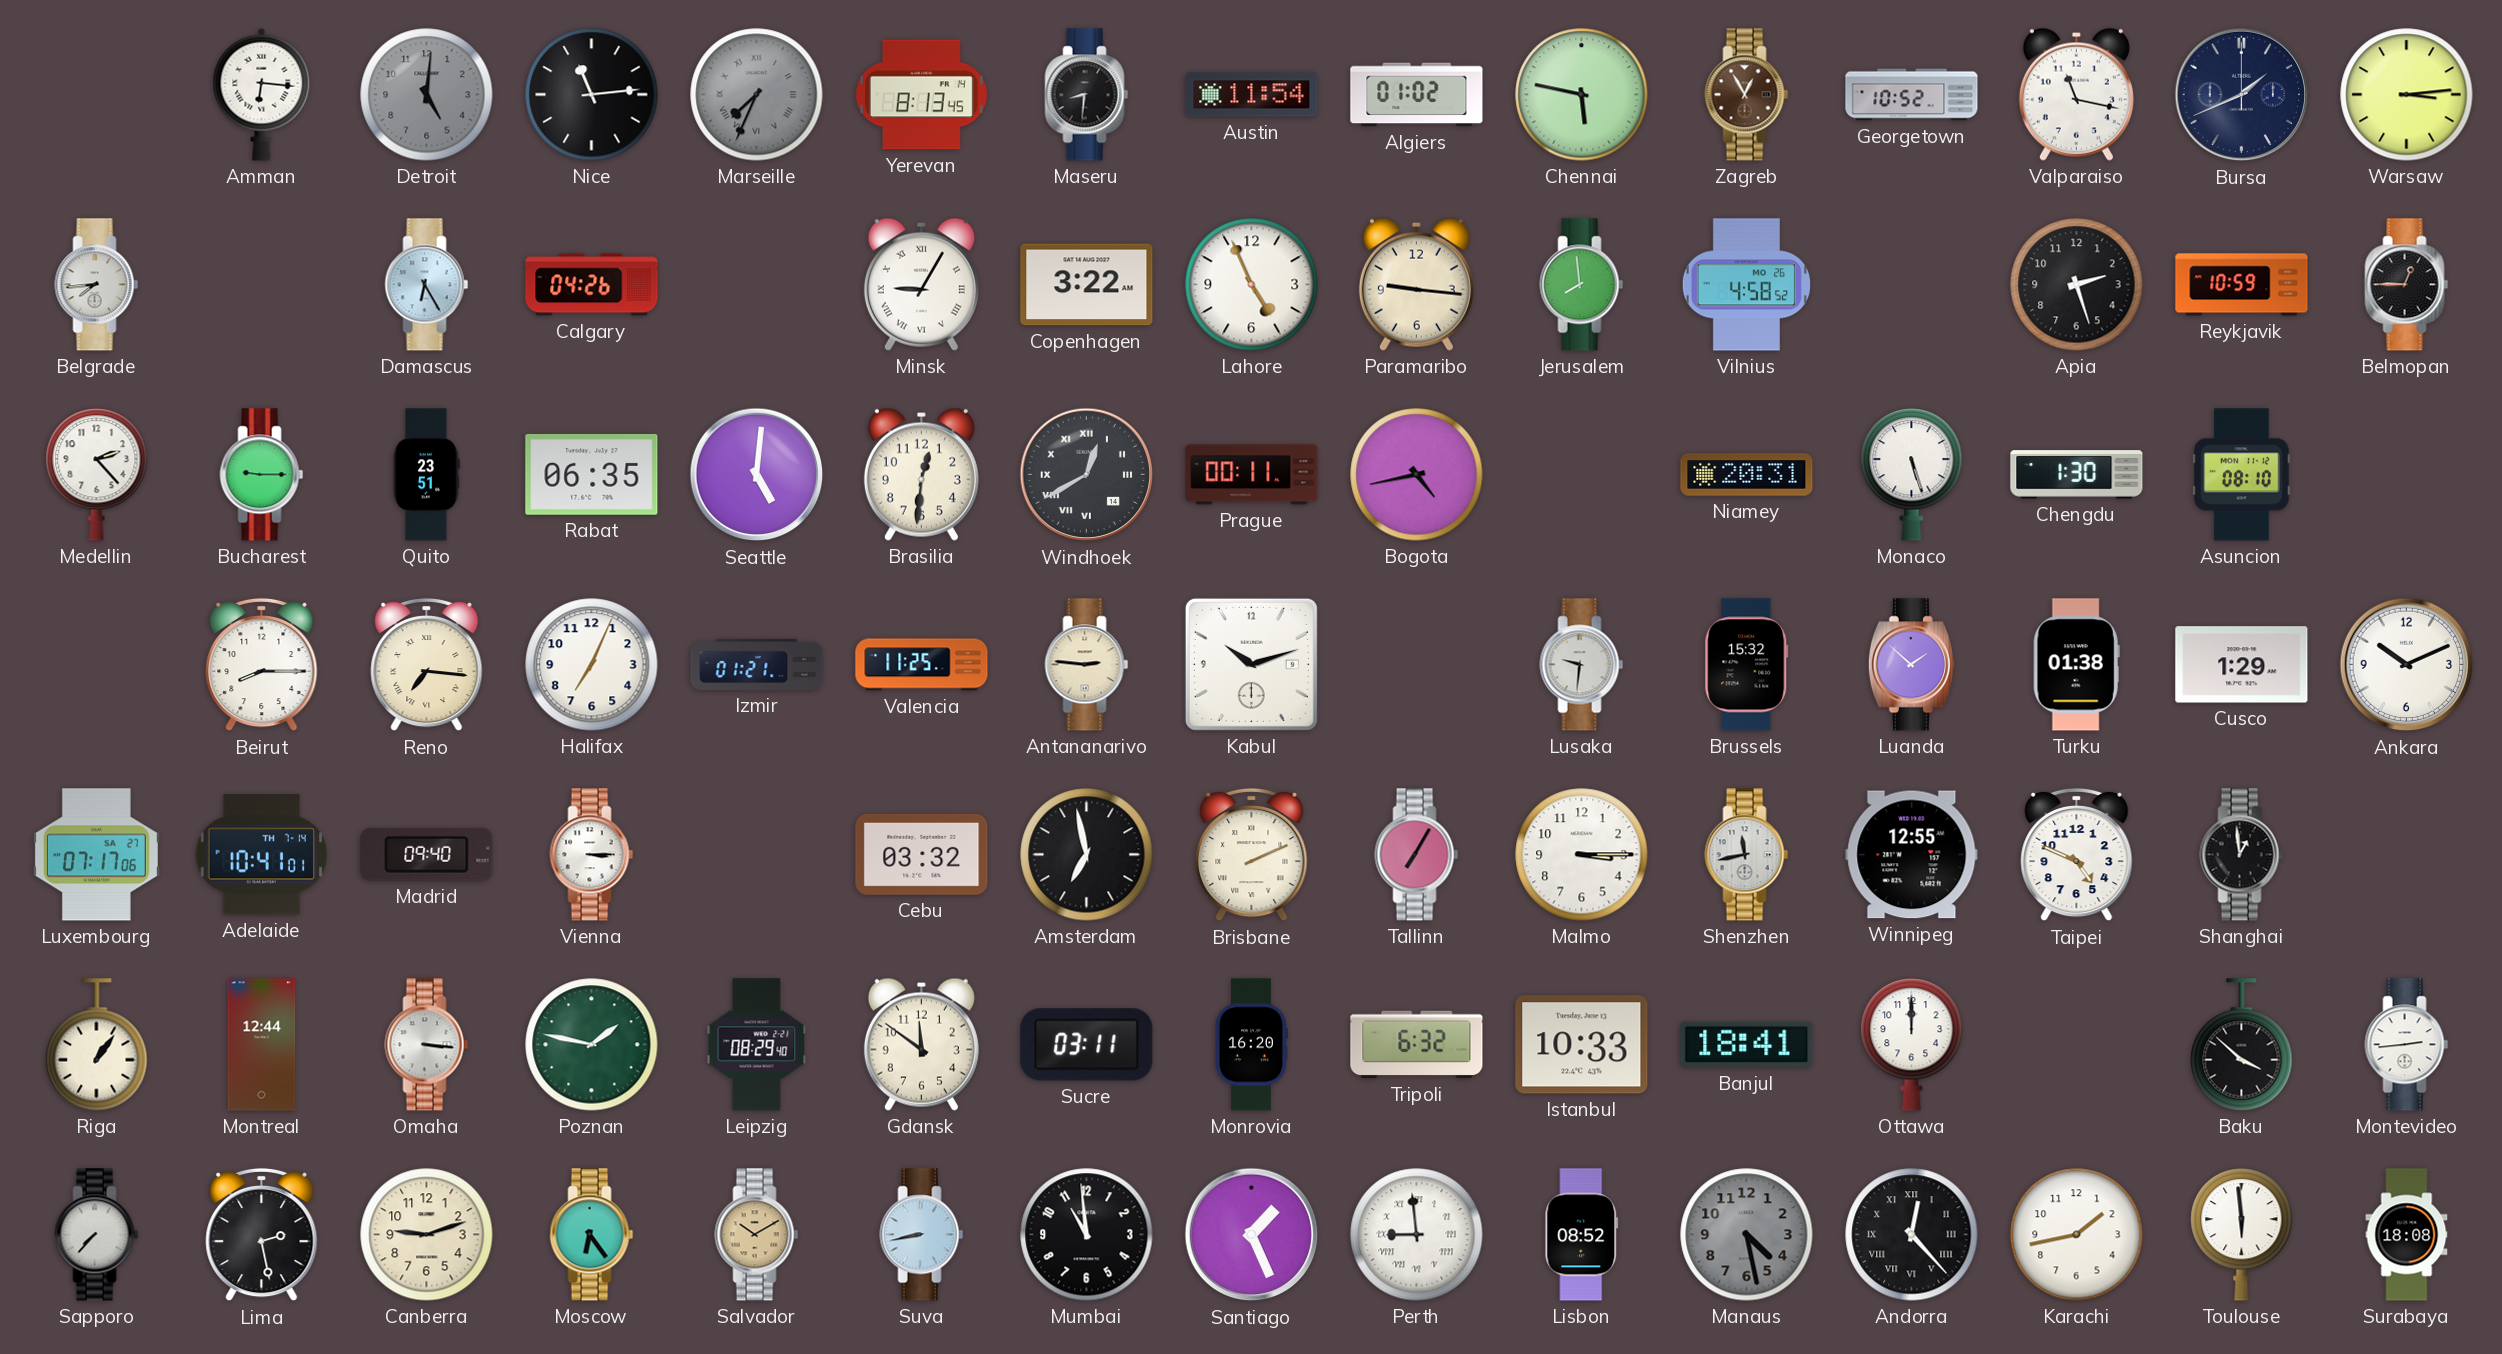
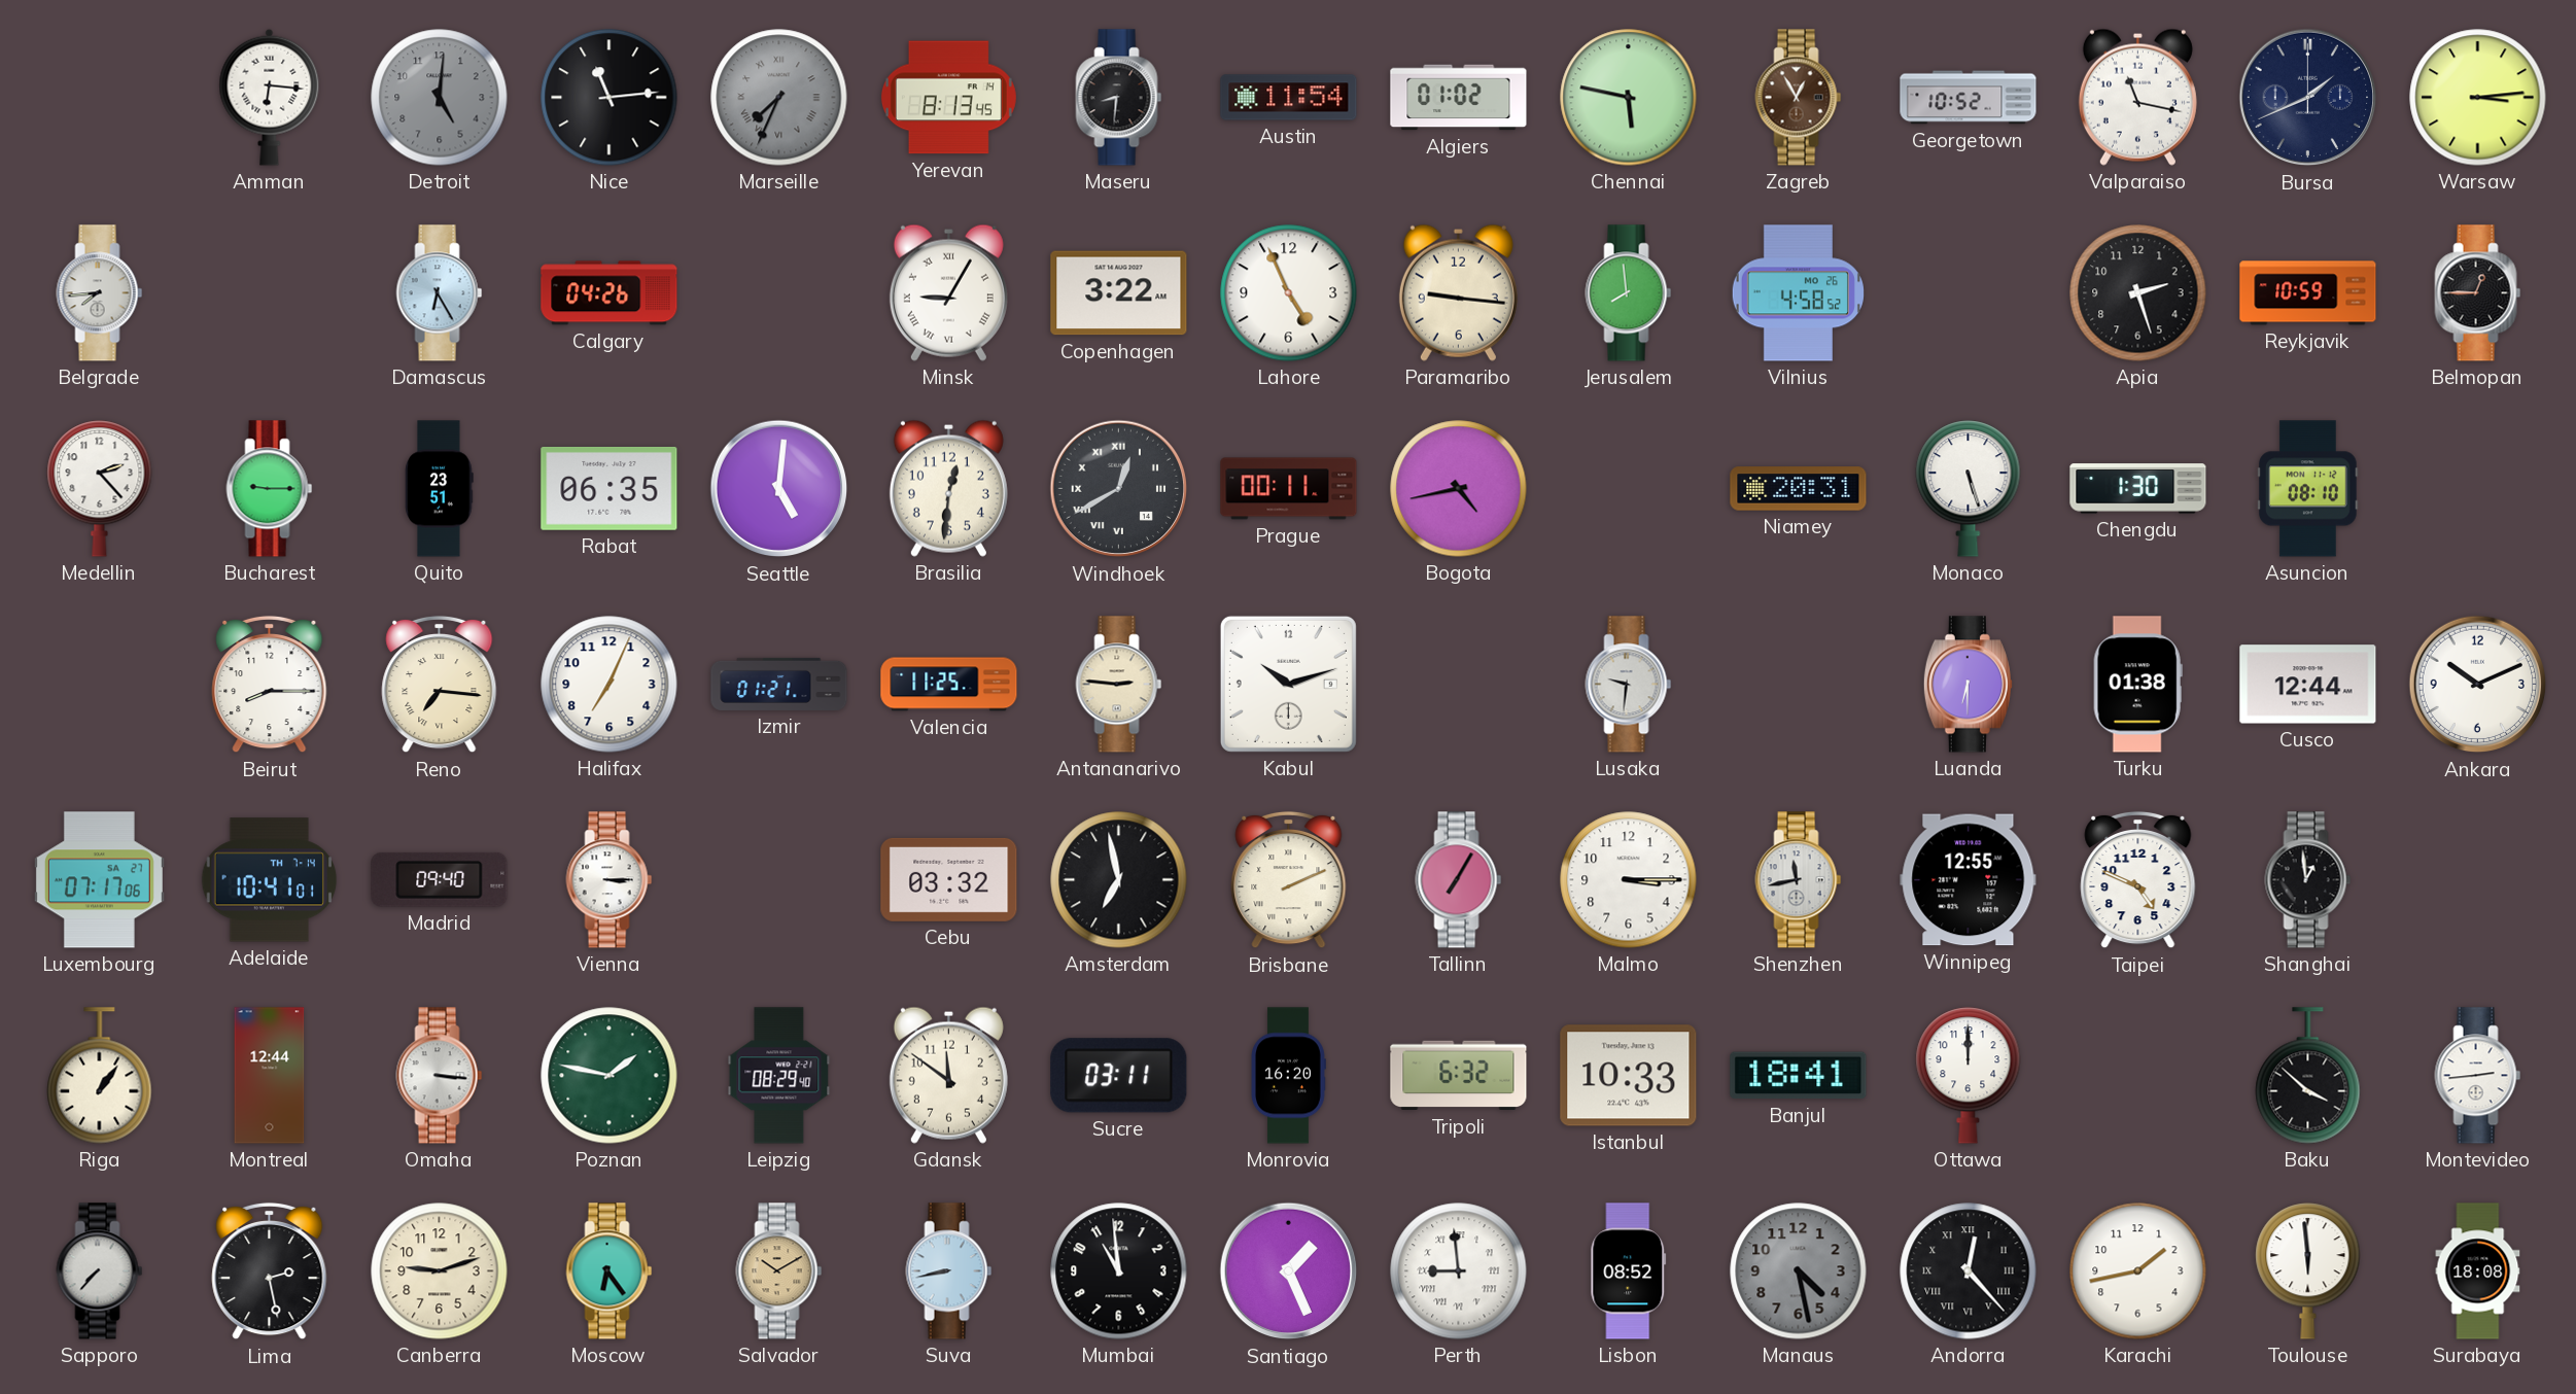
Brussels: 15:32 -> none
Luanda: 1:52 -> 6:30
Cusco: 1:29 -> 12:44
